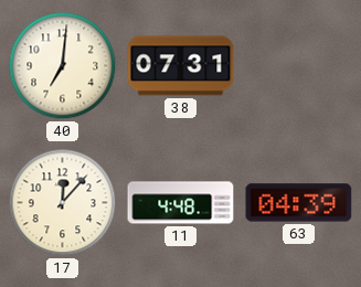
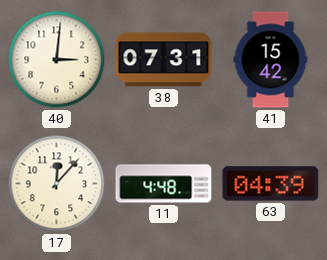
40: 7:01 -> 3:01
41: none -> 15:42
